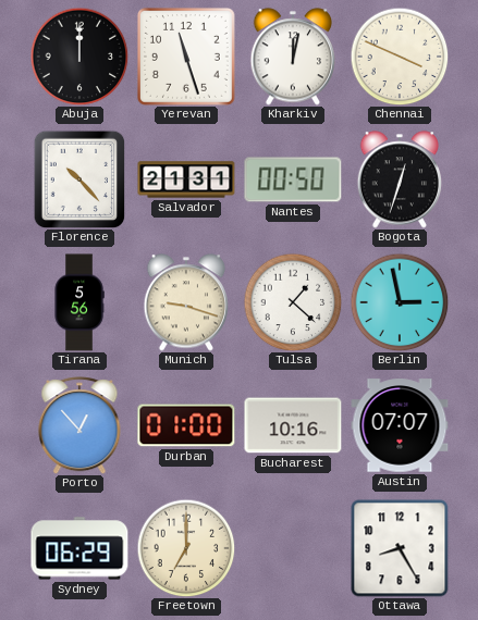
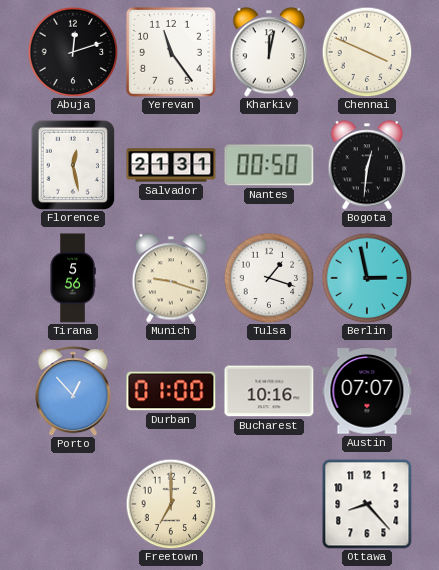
Abuja: 12:00 -> 12:12
Yerevan: 11:27 -> 11:24
Florence: 10:23 -> 12:28
Bogota: 12:33 -> 12:31
Tulsa: 1:22 -> 1:18
Sydney: 06:29 -> none
Ottawa: 8:25 -> 8:23
